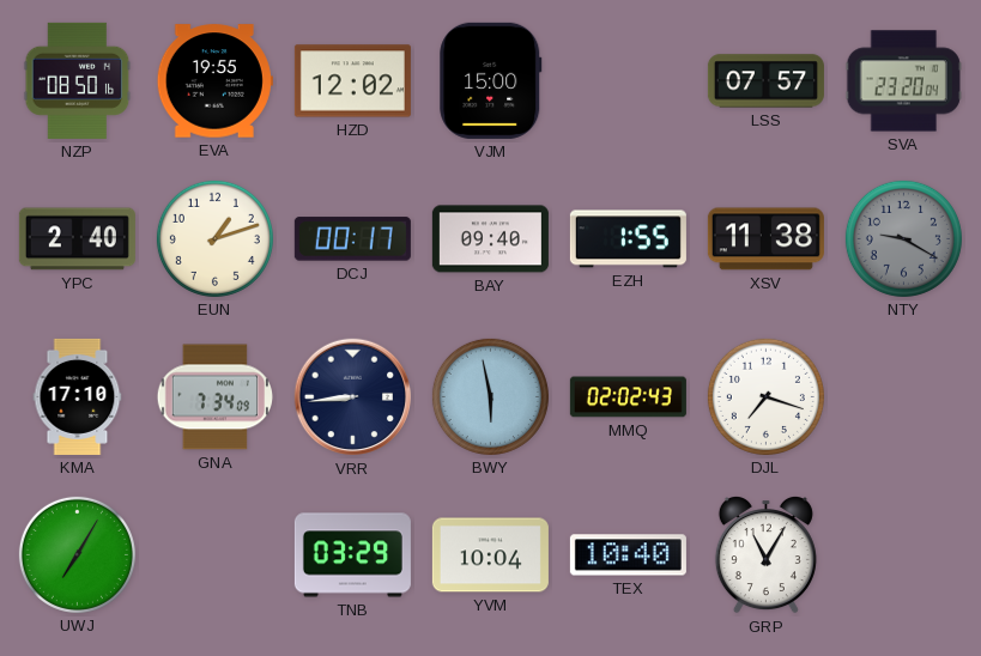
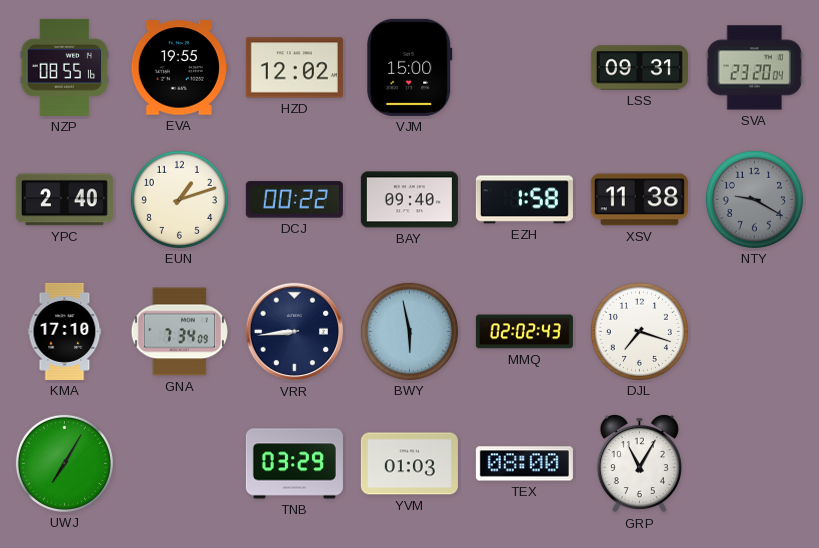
NZP: 08:50 -> 08:55
LSS: 07:57 -> 09:31
DCJ: 00:17 -> 00:22
EZH: 1:55 -> 1:58
YVM: 10:04 -> 01:03
TEX: 10:40 -> 08:00
